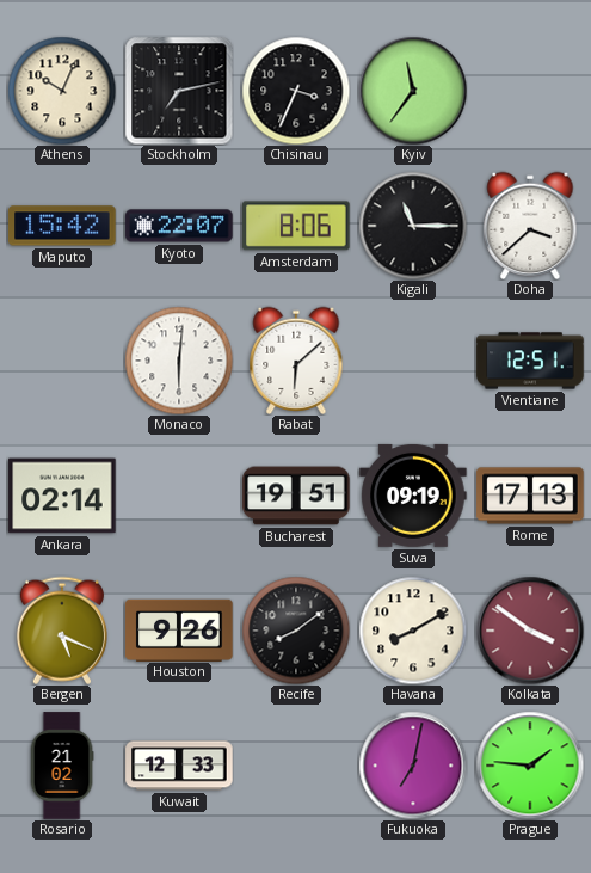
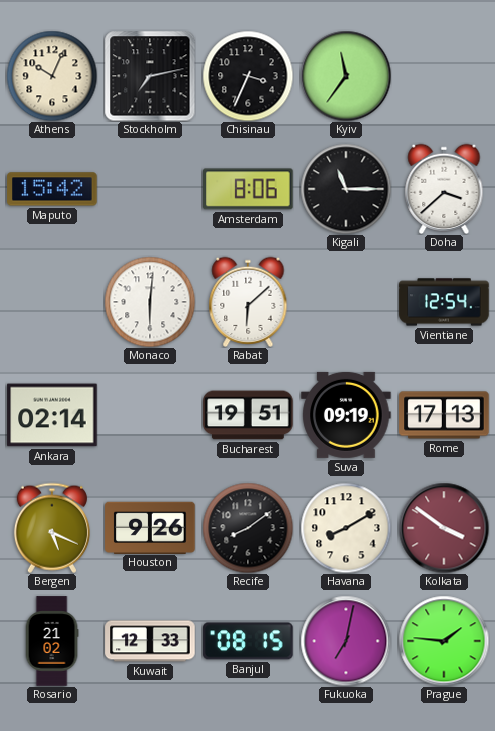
Kyoto: 22:07 -> none
Vientiane: 12:51 -> 12:54
Banjul: none -> 08:15
